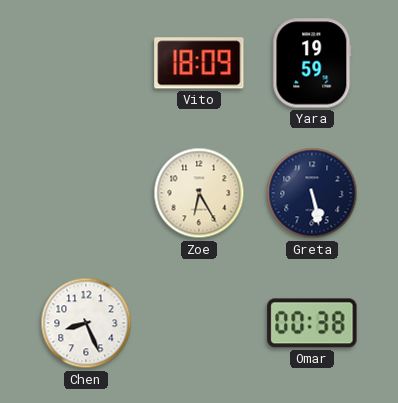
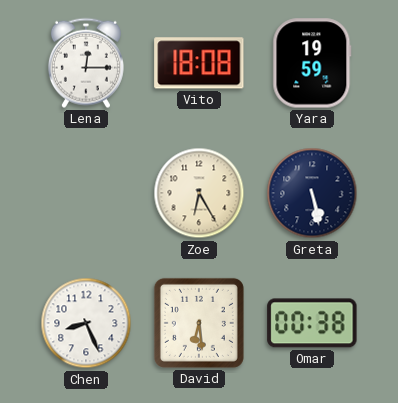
Lena: none -> 12:15
Vito: 18:09 -> 18:08
David: none -> 6:29
